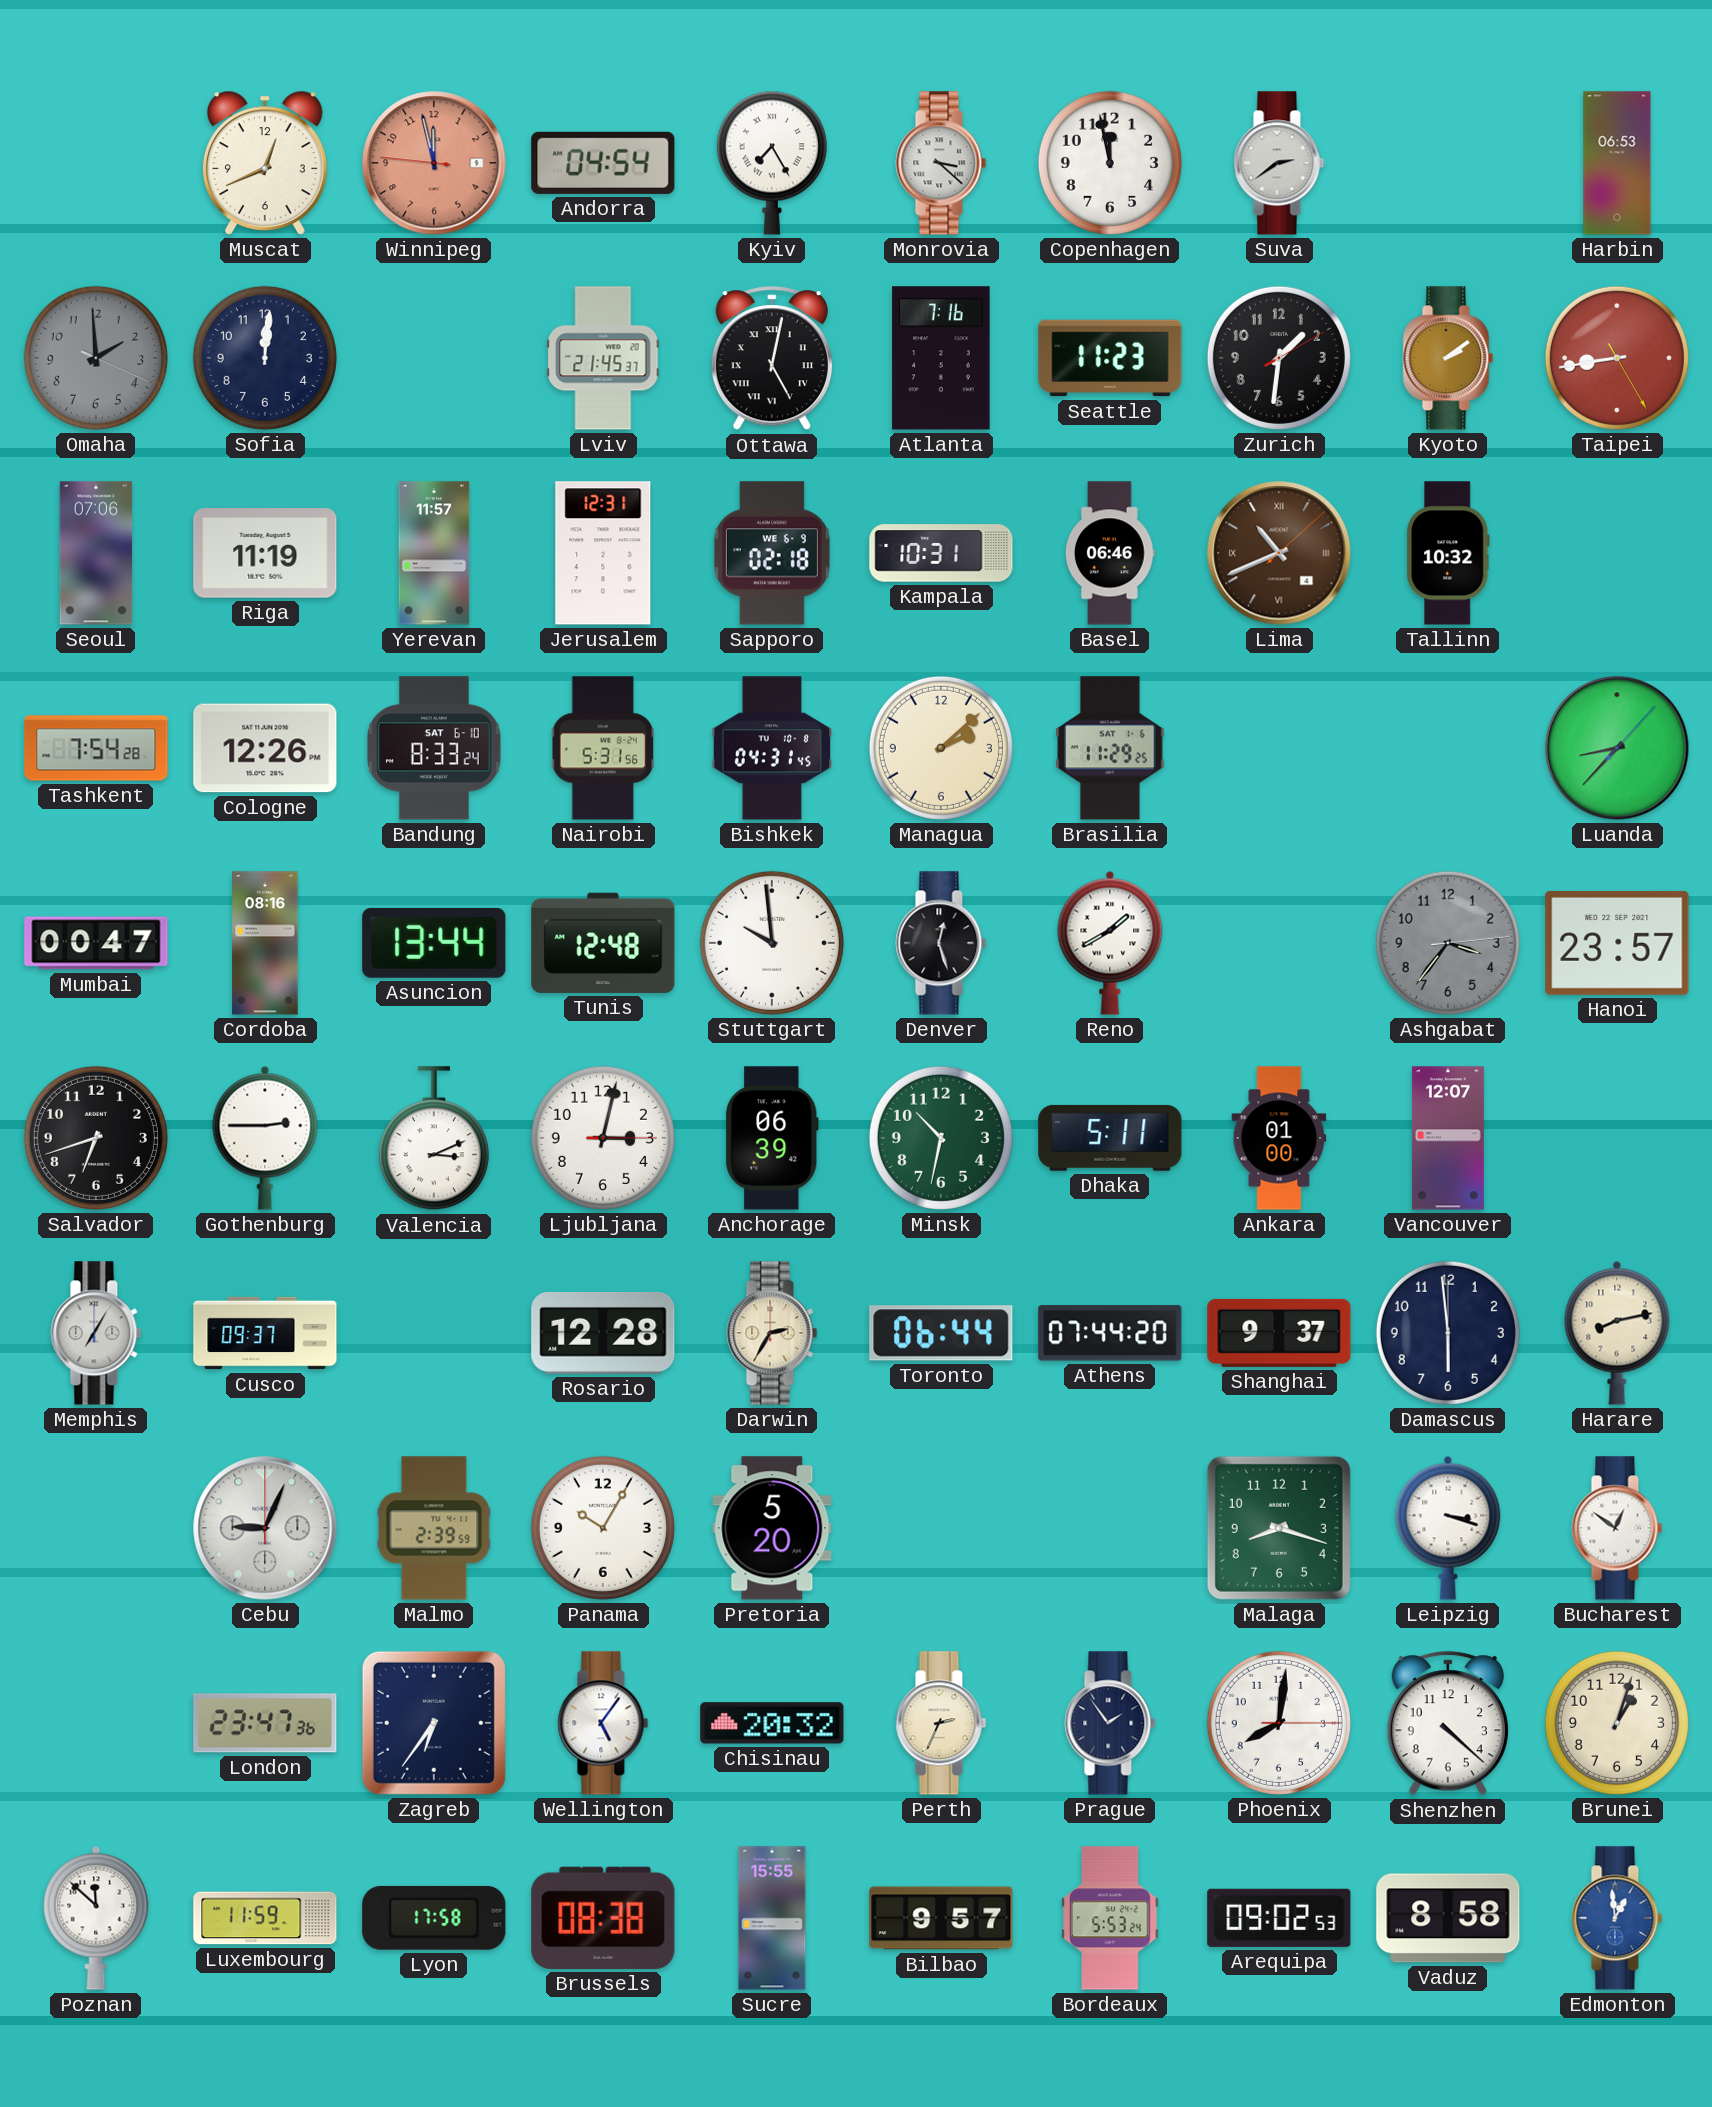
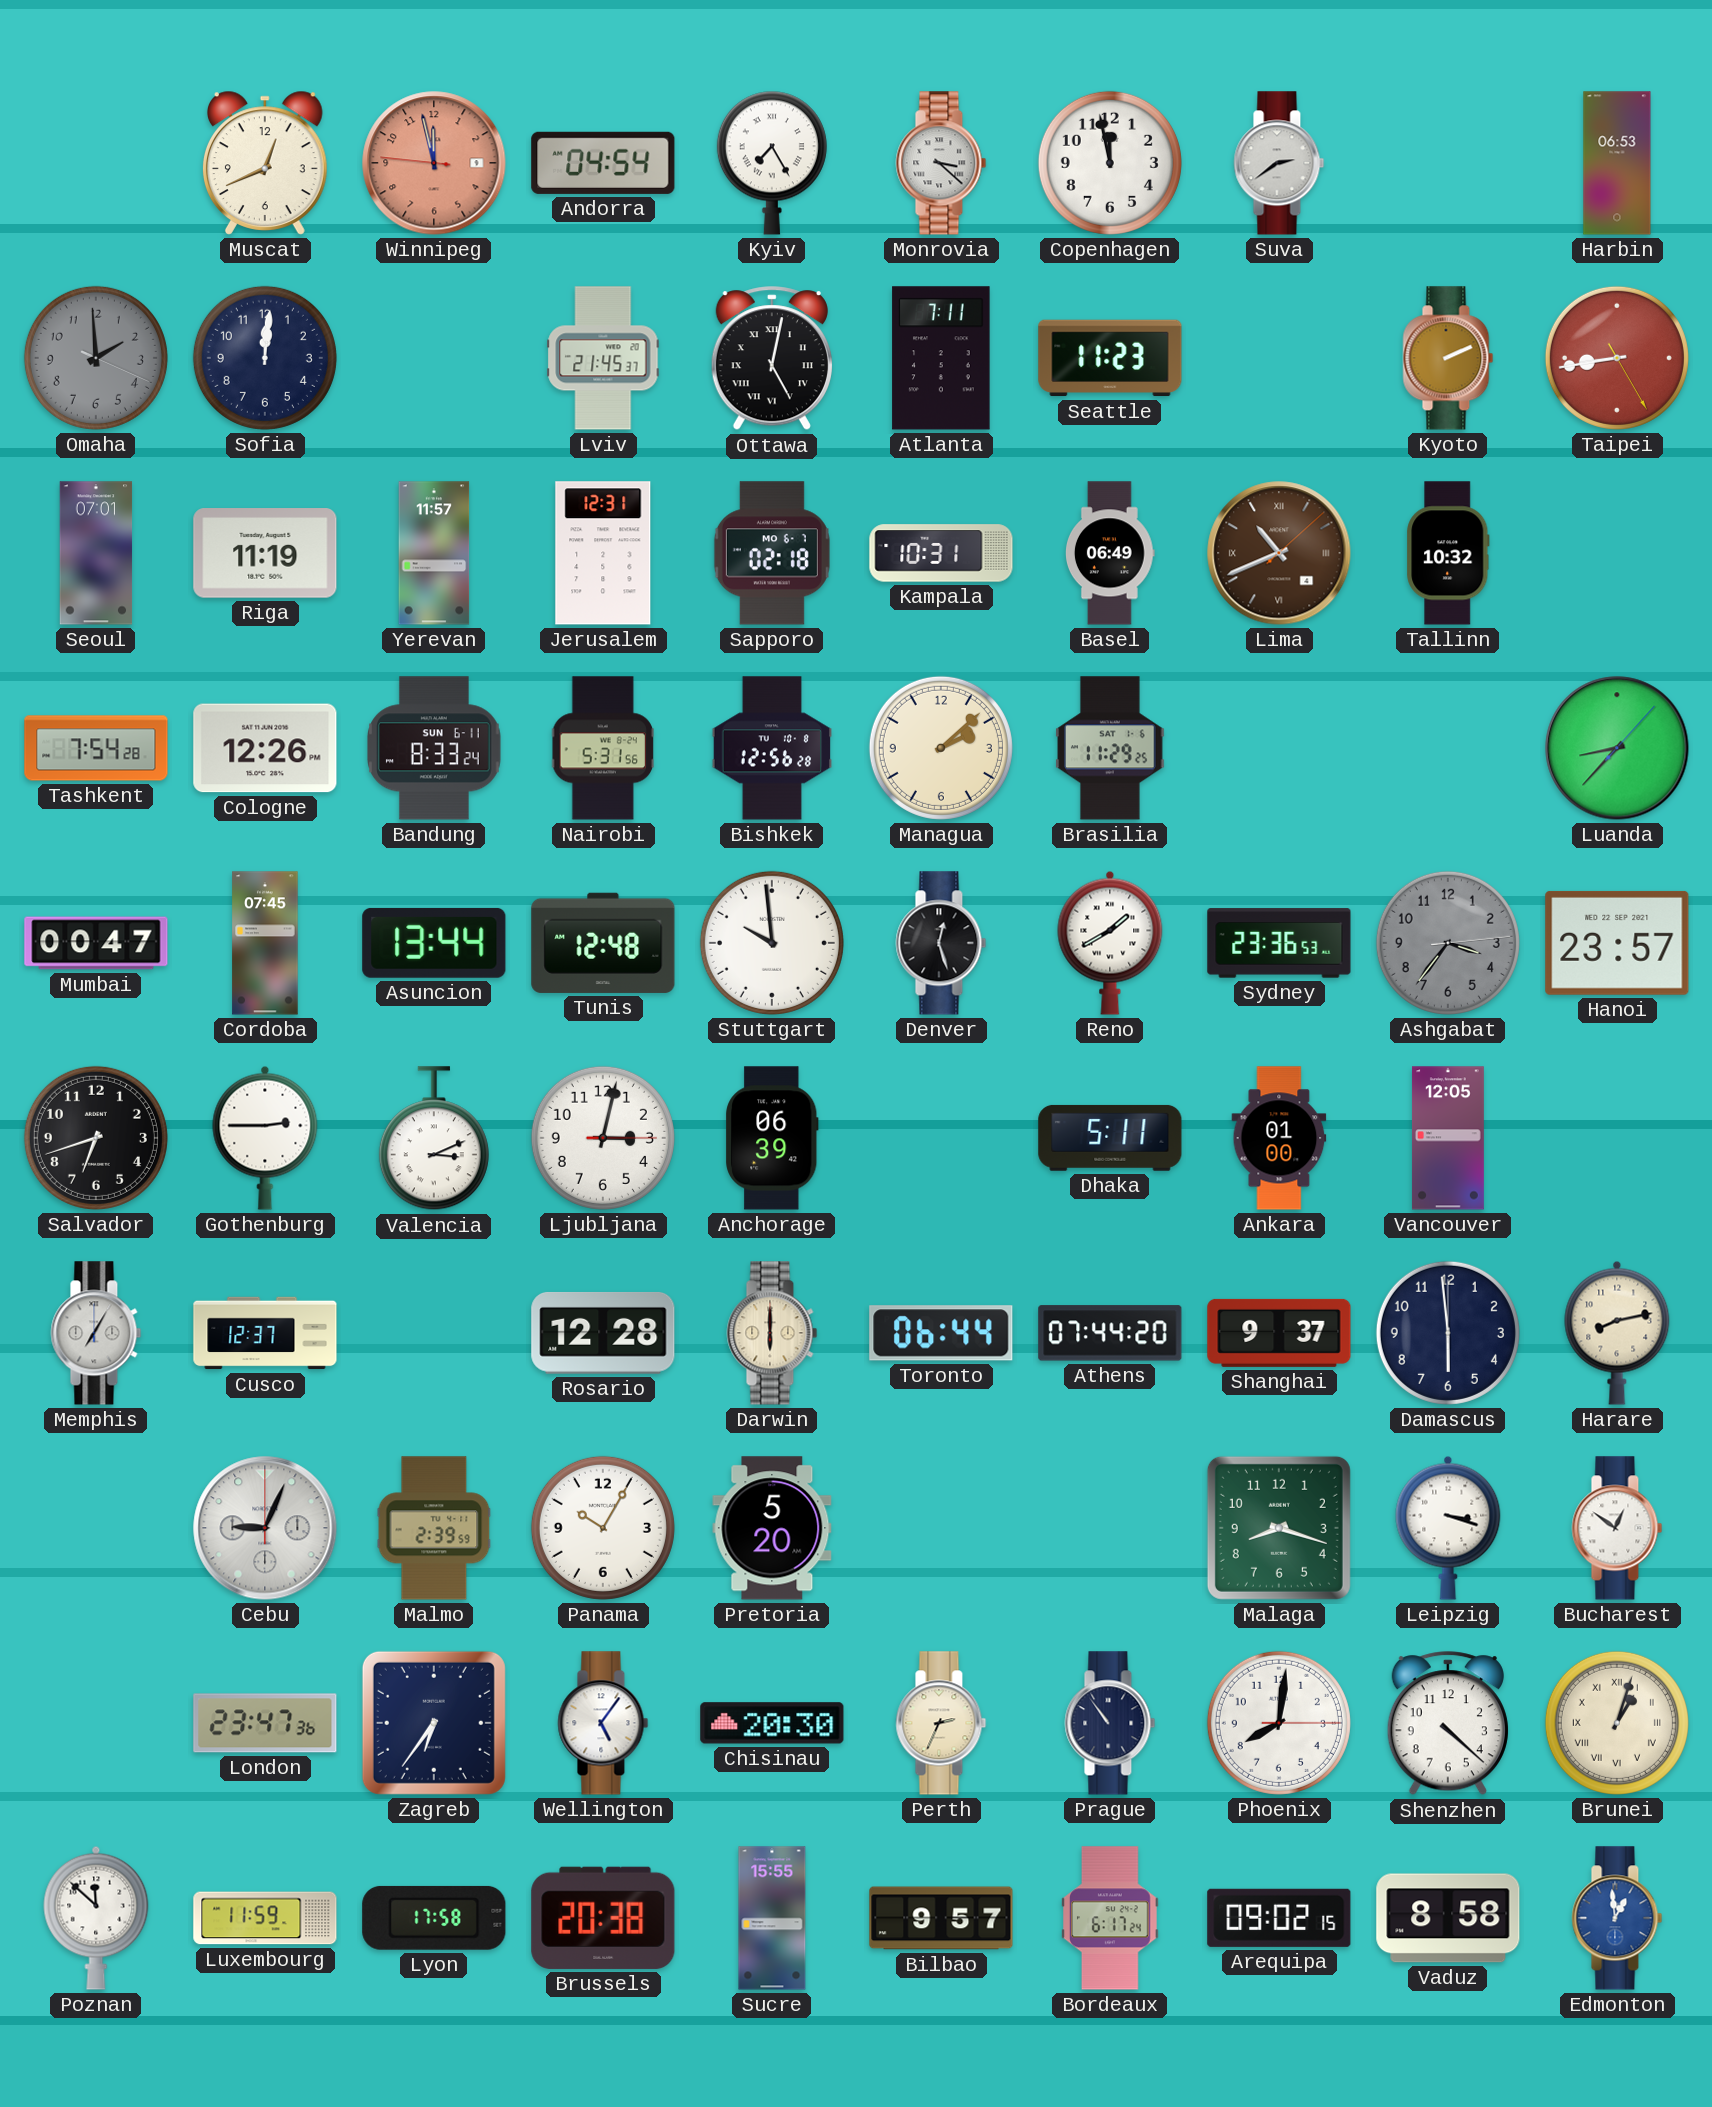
Atlanta: 7:16 -> 7:11
Zurich: 1:31 -> none
Kyoto: 2:09 -> 2:11
Seoul: 07:06 -> 07:01
Sapporo date: WE 6-9 -> MO 6-7
Basel: 06:46 -> 06:49
Bandung date: SAT 6-10 -> SUN 6-11
Bishkek: 04:31 -> 12:56
Cordoba: 08:16 -> 07:45
Sydney: none -> 23:36
Minsk: 10:32 -> none
Vancouver: 12:07 -> 12:05
Cusco: 09:37 -> 12:37
Darwin: 2:35 -> 6:00
Chisinau: 20:32 -> 20:30
Prague: 1:54 -> 10:54
Brunei numerals: Arabic -> Roman
Brussels: 08:38 -> 20:38
Bordeaux: 5:53 -> 6:17
Arequipa: 09:02:53 -> 09:02:15
